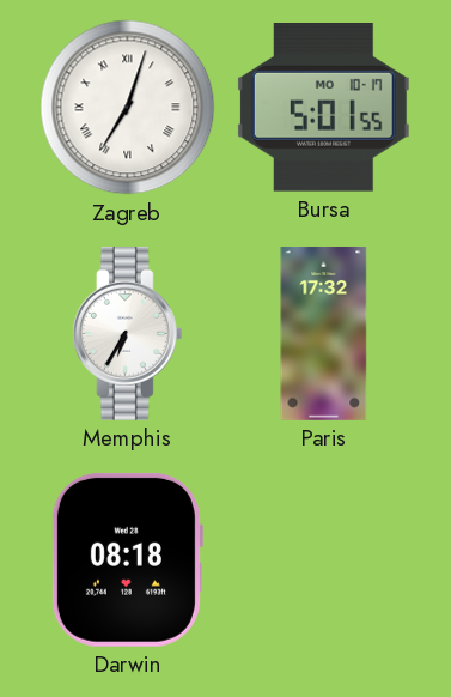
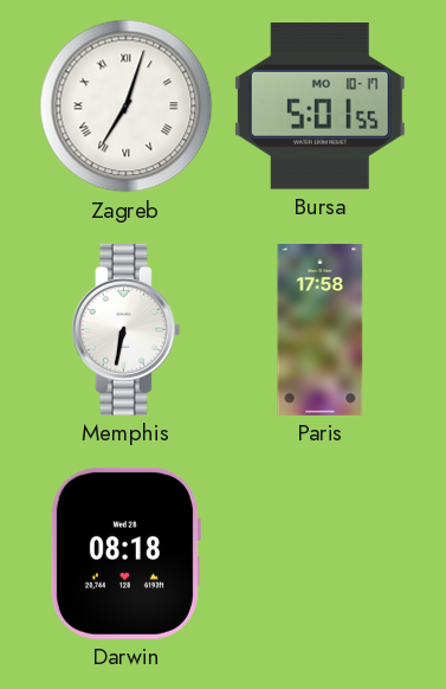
Memphis: 6:35 -> 6:32
Paris: 17:32 -> 17:58
